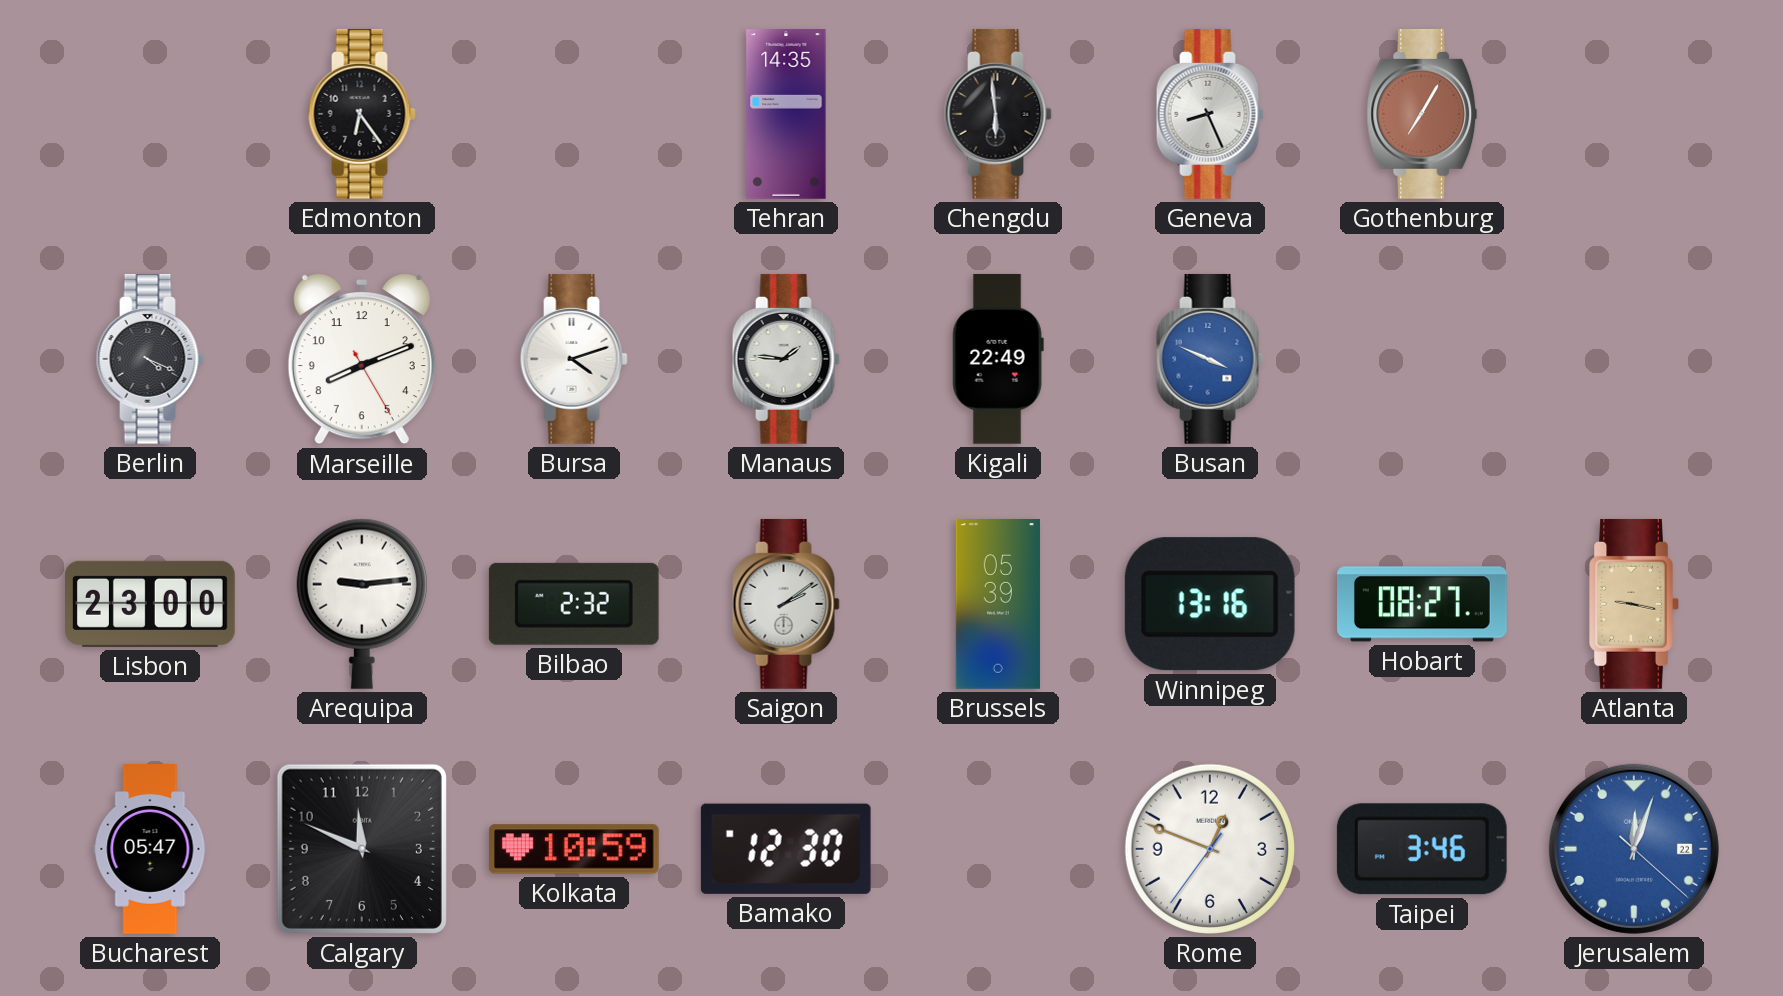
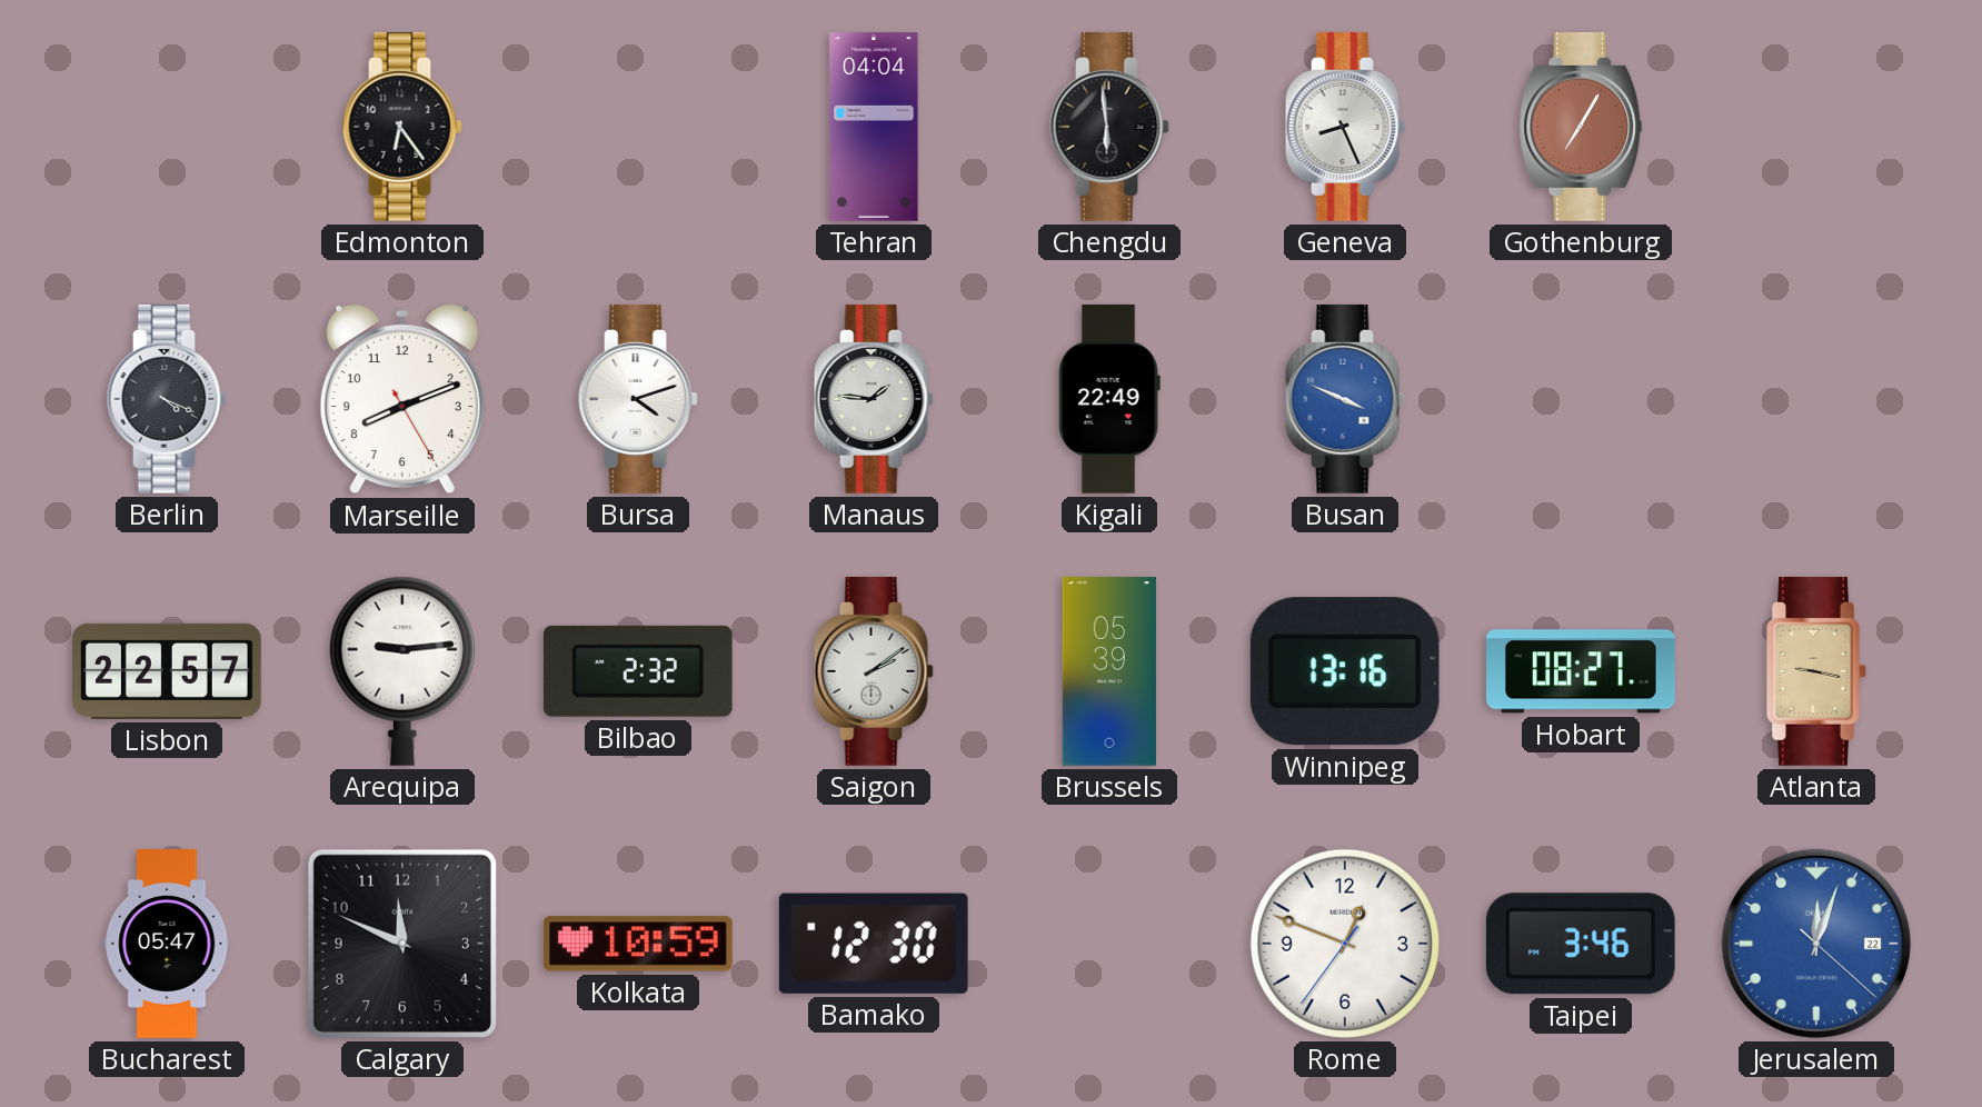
Tehran: 14:35 -> 04:04
Lisbon: 23:00 -> 22:57
